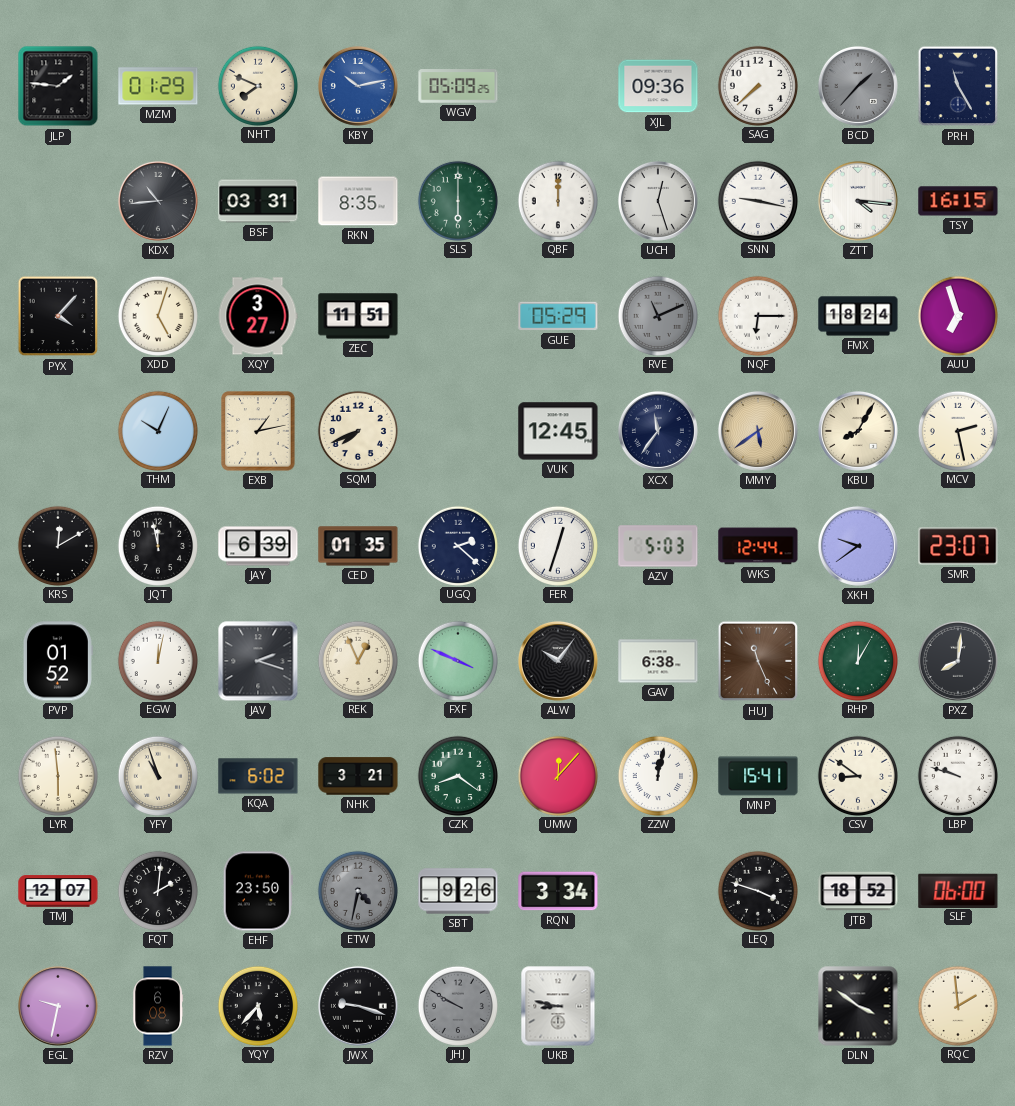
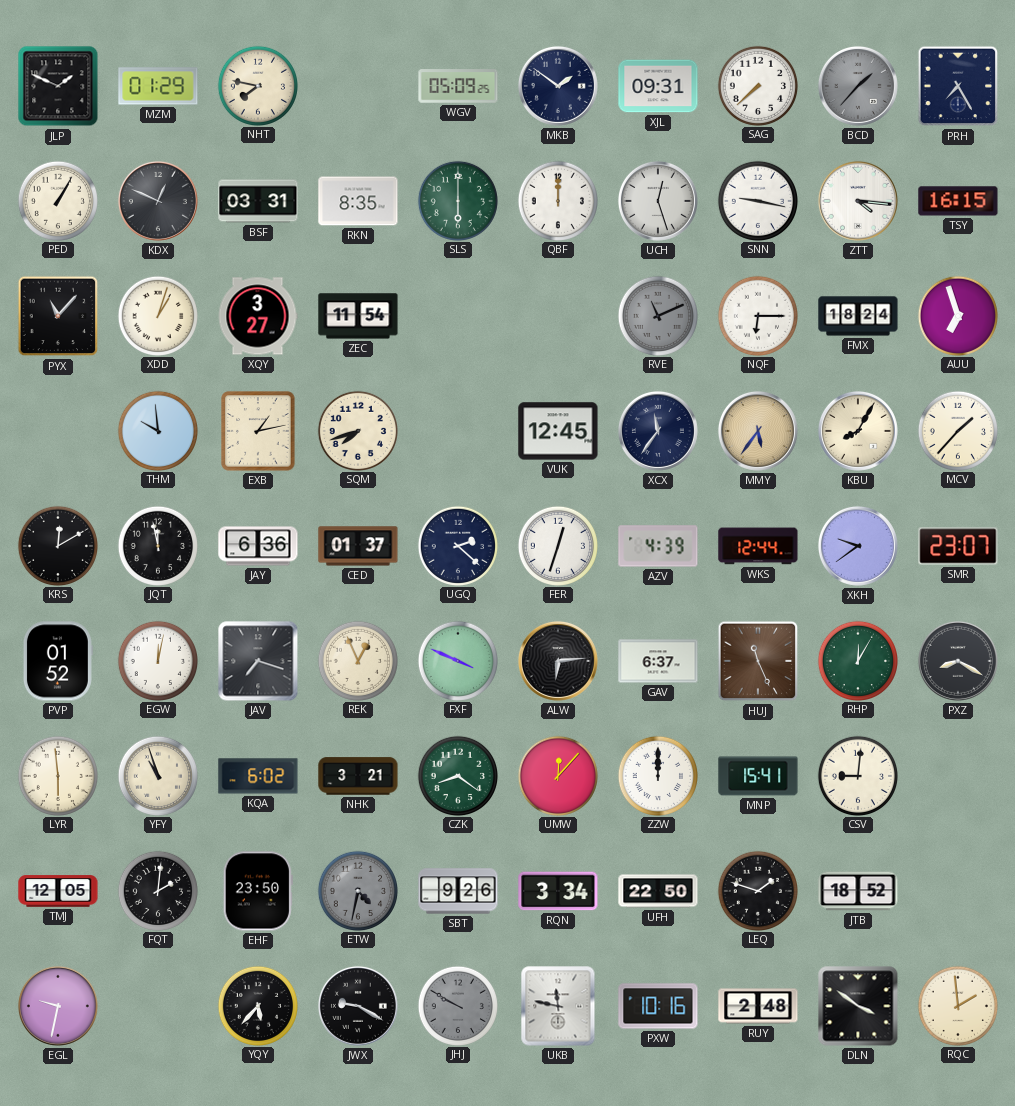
JLP: 1:46 -> 1:49
NHT: 7:49 -> 7:47
KBY: 10:13 -> none
MKB: none -> 1:51
XJL: 09:36 -> 09:31
PRH: 11:25 -> 7:25
PED: none -> 1:05
KDX: 10:44 -> 12:49
PYX: 4:07 -> 11:07
XDD: 5:03 -> 1:03
ZEC: 11:51 -> 11:54
GUE: 05:29 -> none
THM: 10:04 -> 9:59
SQM: 7:41 -> 7:42
MMY: 5:39 -> 5:36
MCV: 2:28 -> 1:37
JAY: 6:39 -> 6:36
CED: 01:35 -> 01:37
AZV: 5:03 -> 4:39
JAV: 2:18 -> 7:18
ALW: 10:06 -> 6:14
GAV: 6:38 -> 6:37
PXZ: 8:01 -> 8:20
ZZW: 12:02 -> 12:00
CSV: 8:51 -> 9:01
LBP: 9:48 -> none
TMJ: 12:07 -> 12:05
UFH: none -> 22:50
LEQ: 3:48 -> 1:48
SLF: 06:00 -> none
RZV: 6:08 -> none
JWX: 9:18 -> 9:20
UKB: 8:47 -> 11:47
PXW: none -> 10:16
RUY: none -> 2:48
